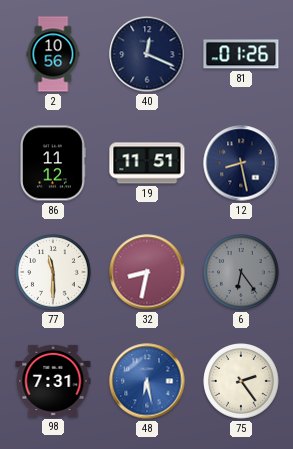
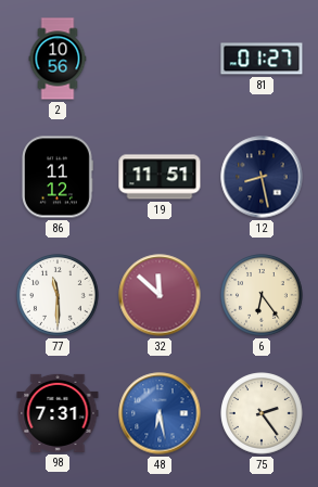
40: 12:19 -> none
81: 01:26 -> 01:27
32: 8:32 -> 11:52
6 dial: grey -> cream
